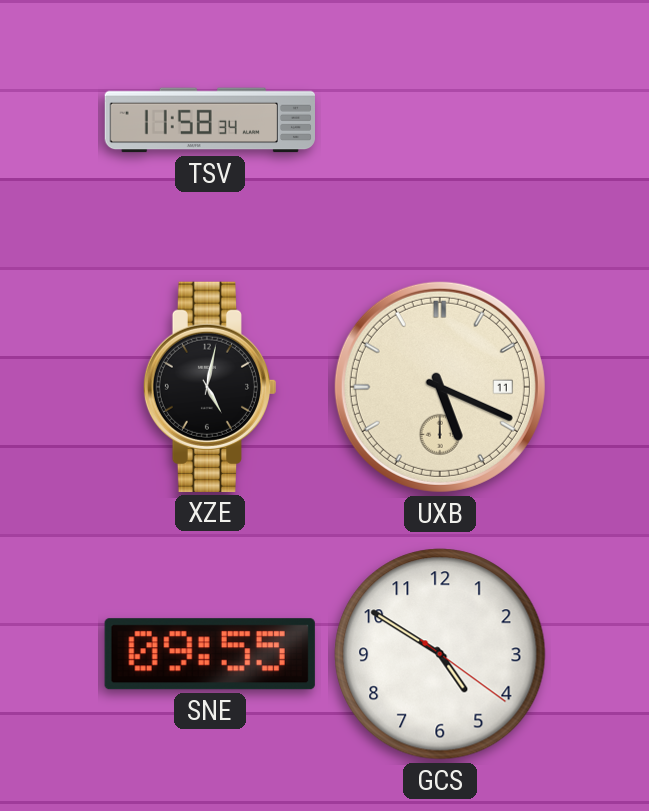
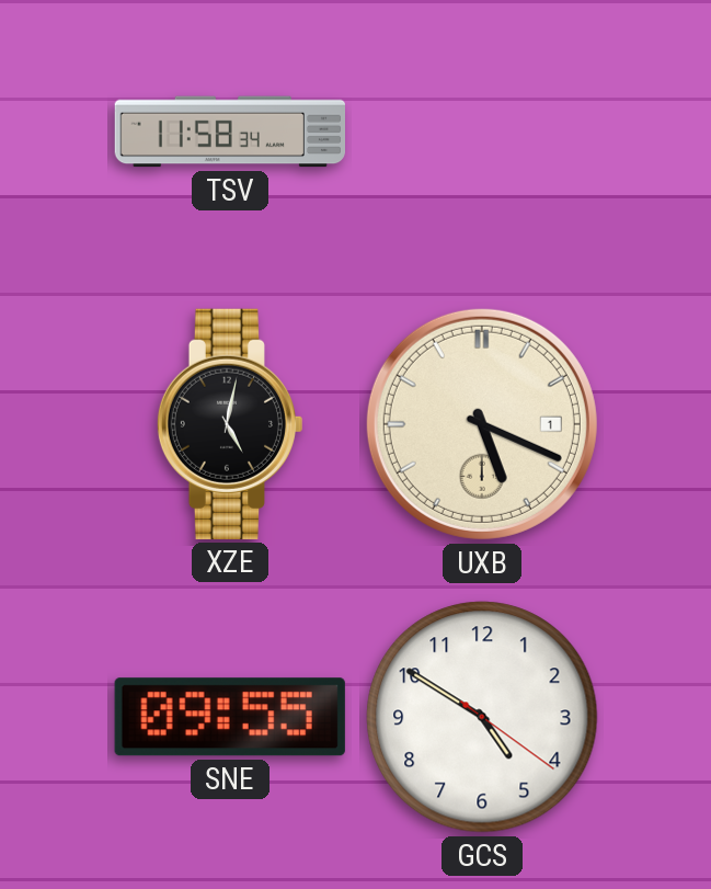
UXB date: 11 -> 1
